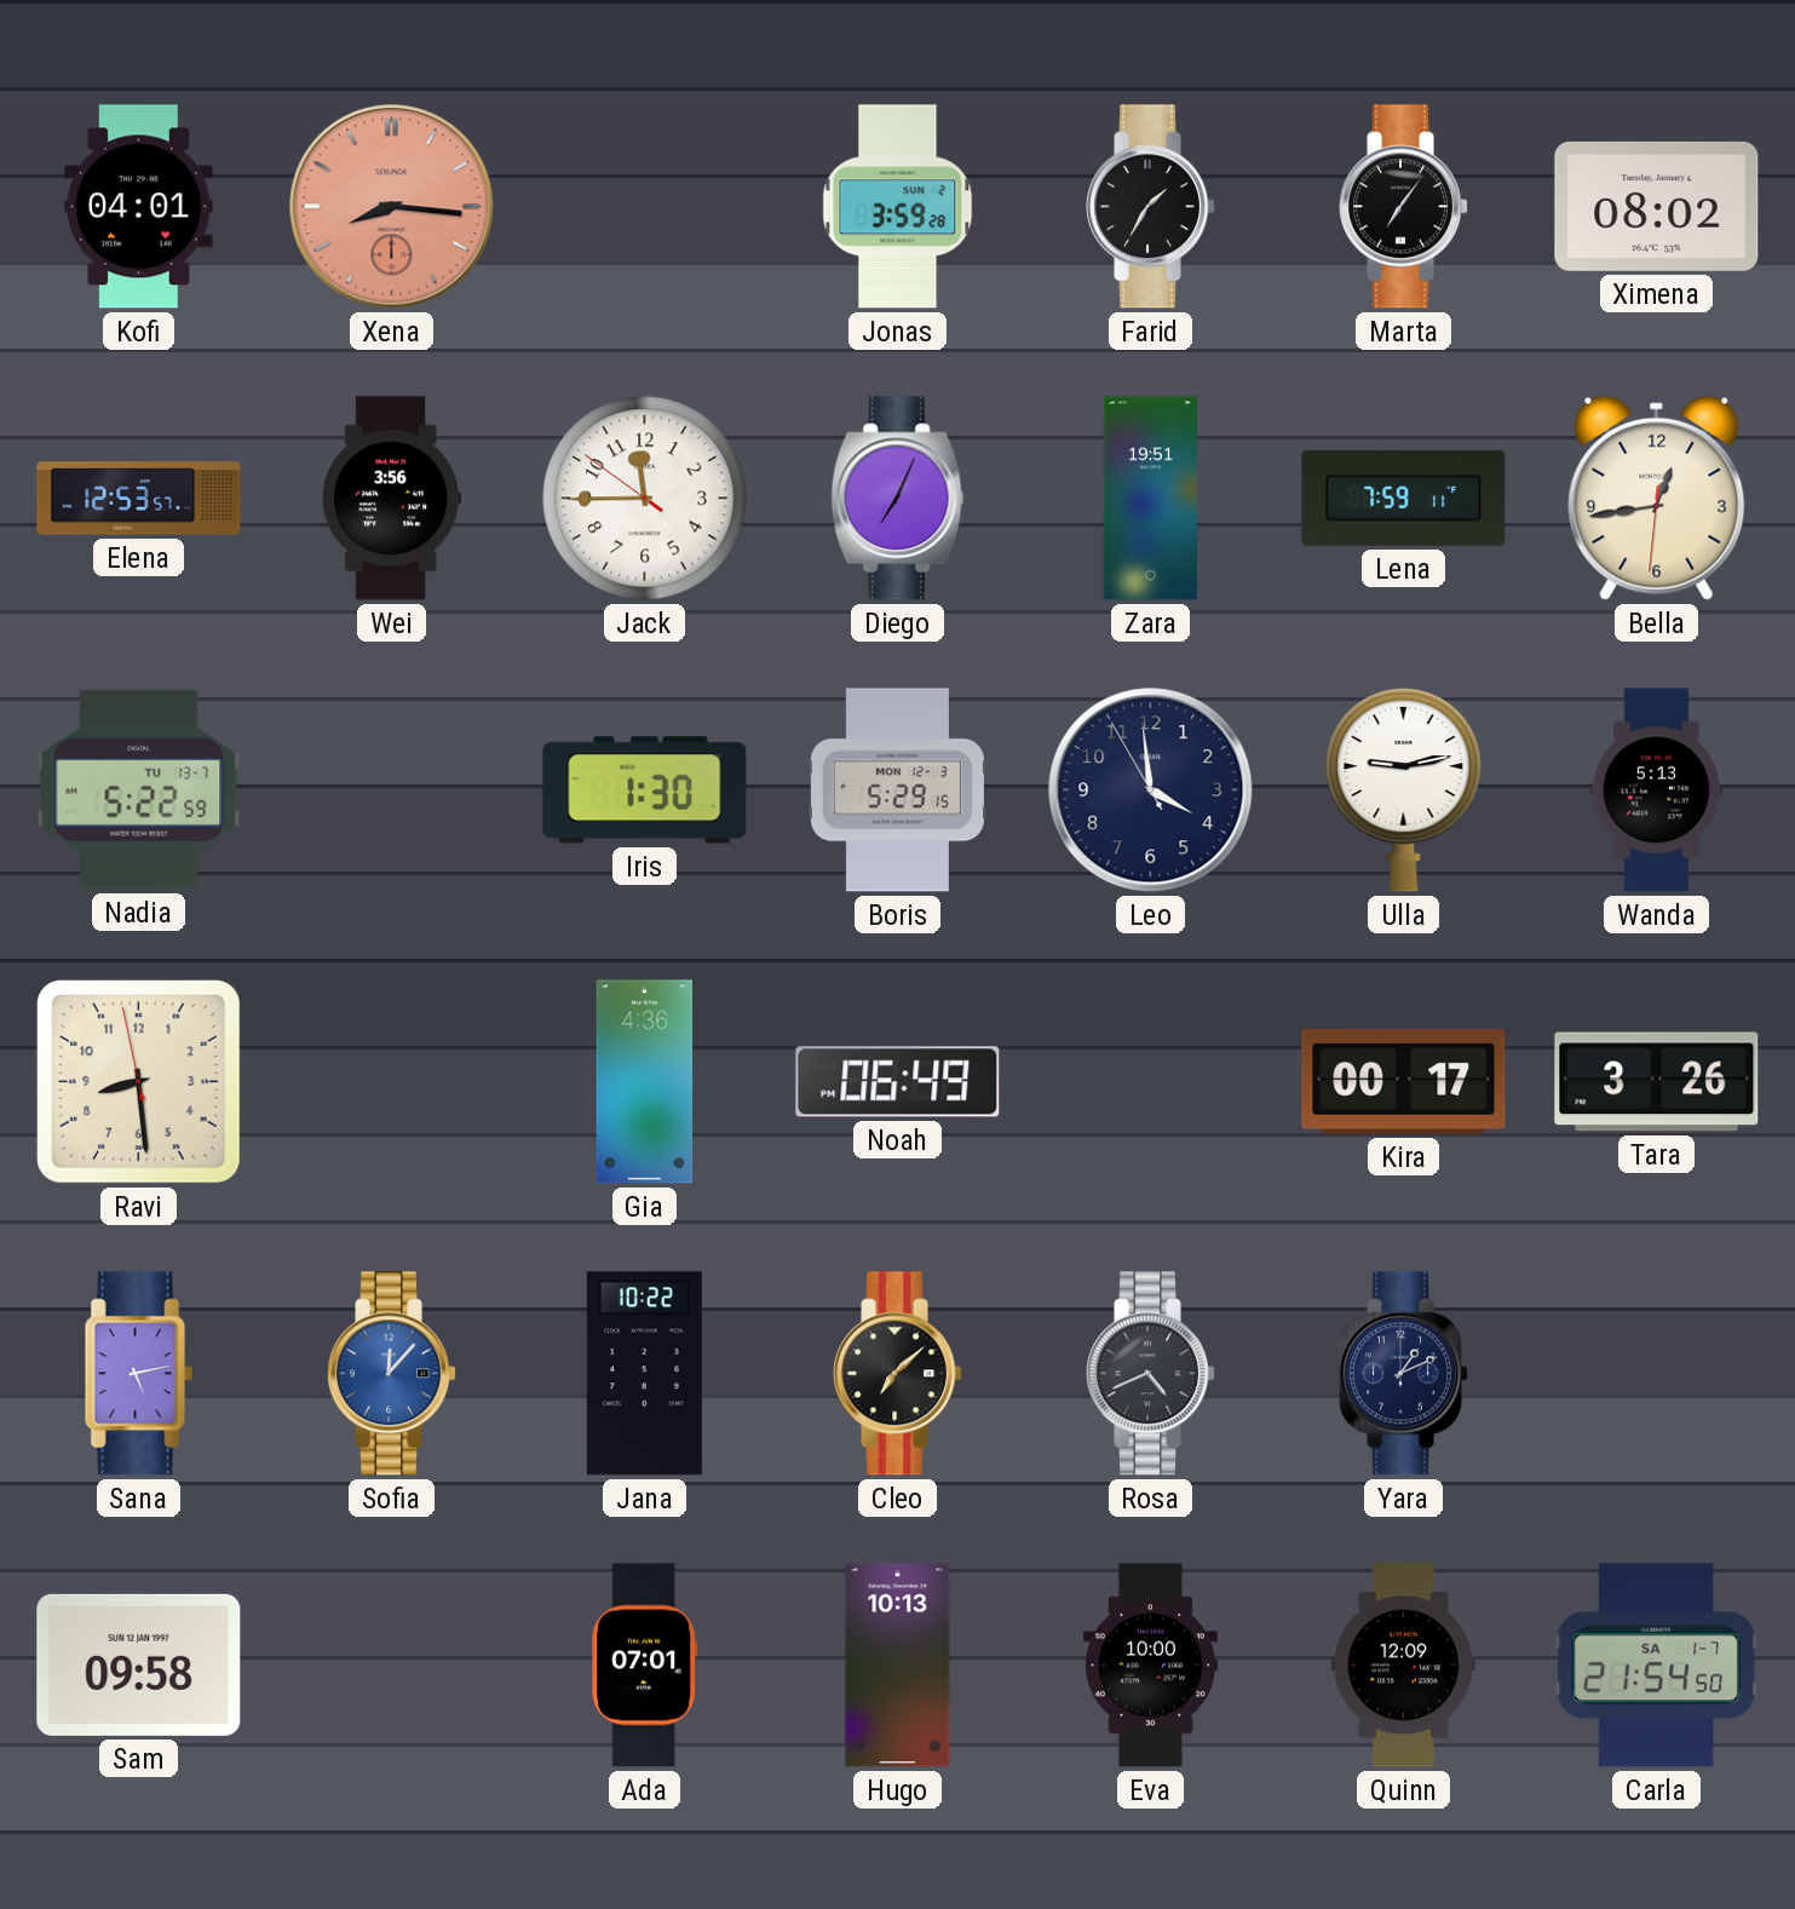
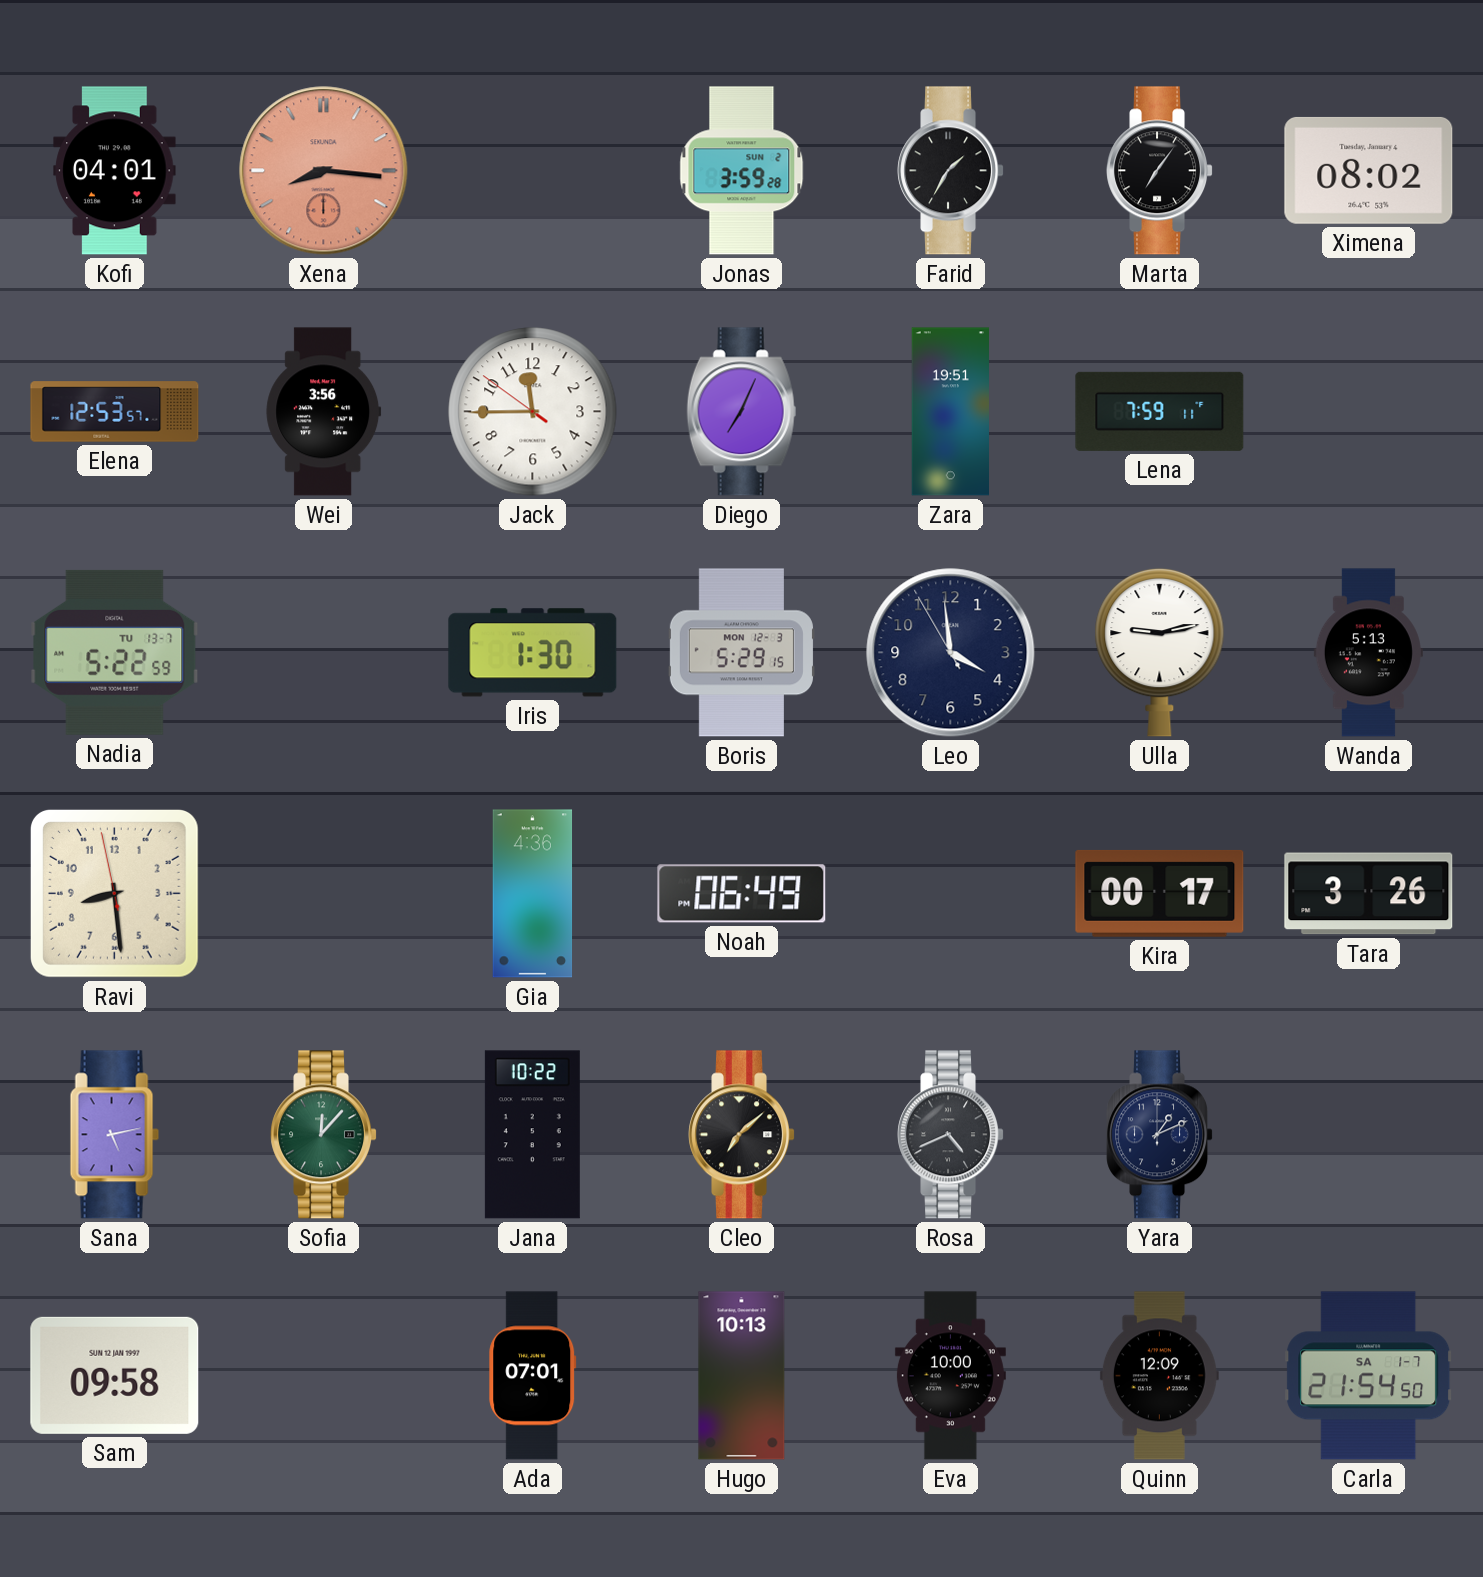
Bella: 12:43 -> none
Sofia dial: blue -> green
